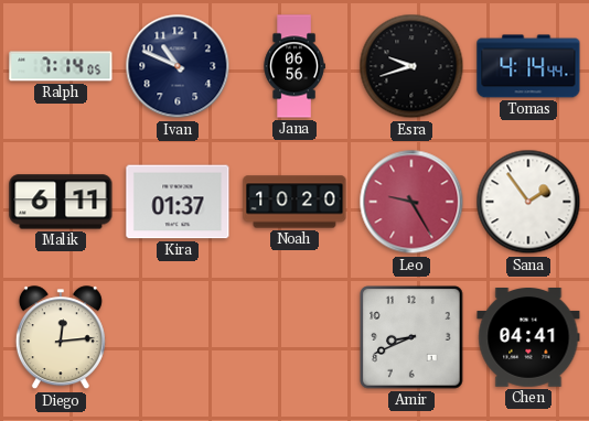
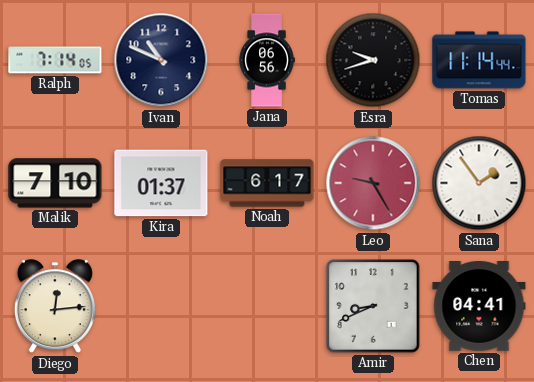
Tomas: 4:14 -> 11:14
Malik: 6:11 -> 7:10
Noah: 10:20 -> 6:17
